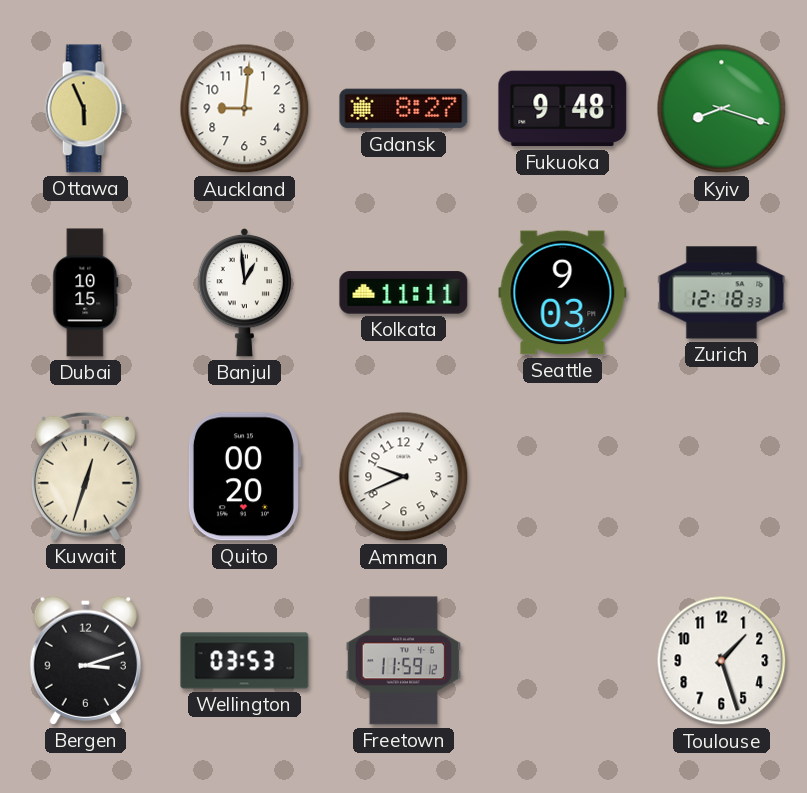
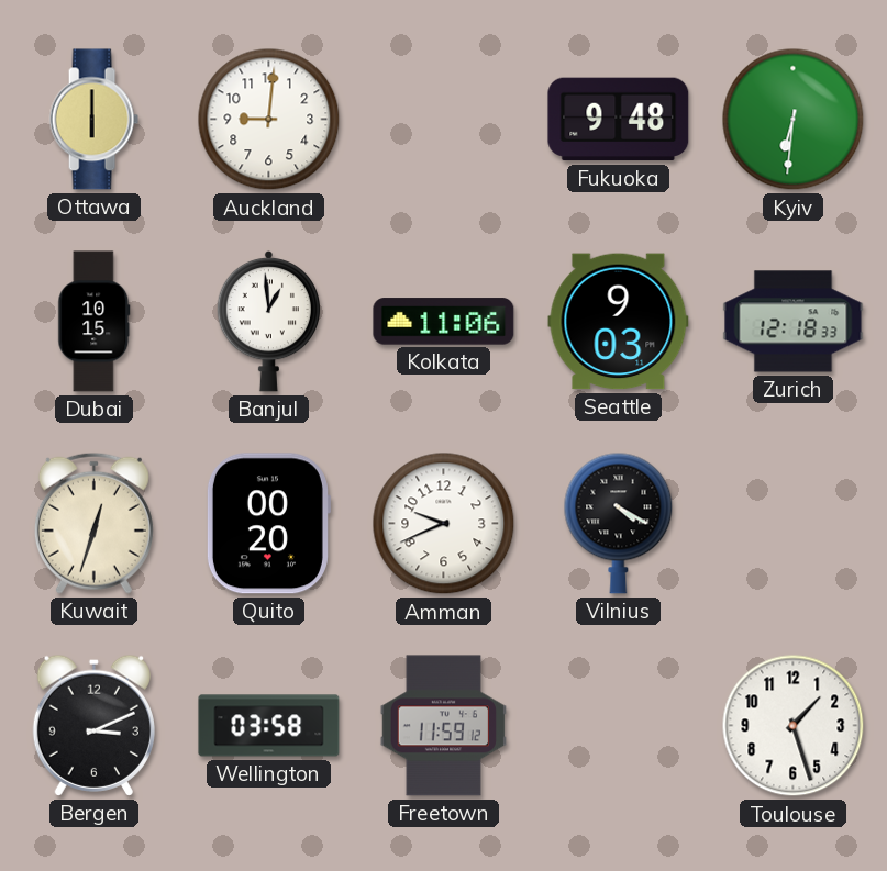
Ottawa: 5:56 -> 6:00
Gdansk: 8:27 -> none
Kyiv: 8:18 -> 6:31
Kolkata: 11:11 -> 11:06
Vilnius: none -> 4:20
Bergen: 3:12 -> 3:11
Wellington: 03:53 -> 03:58
